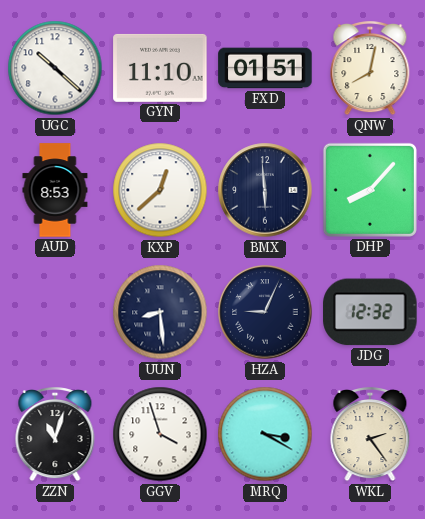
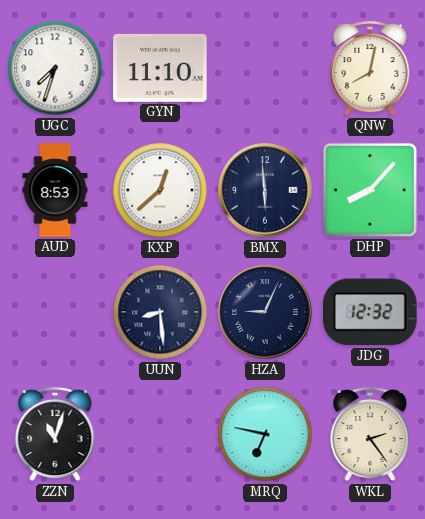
UGC: 10:22 -> 7:33
FXD: 01:51 -> none
GGV: 3:57 -> none
MRQ: 3:20 -> 6:47
